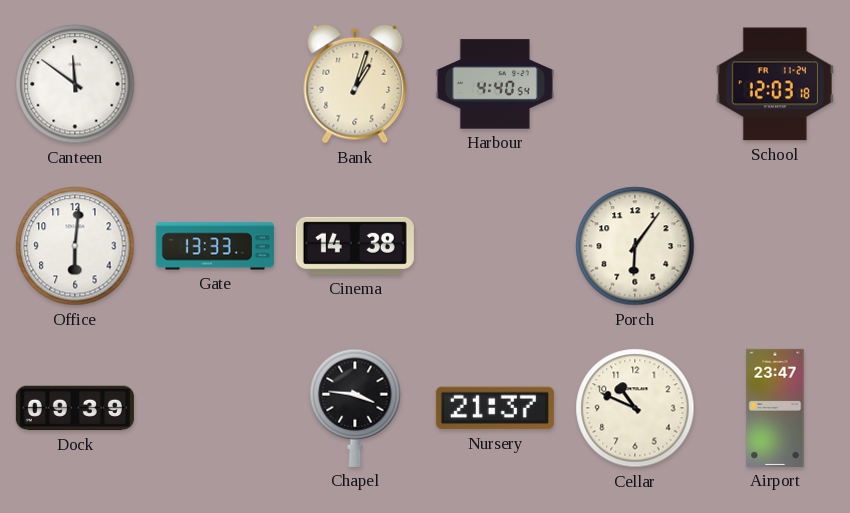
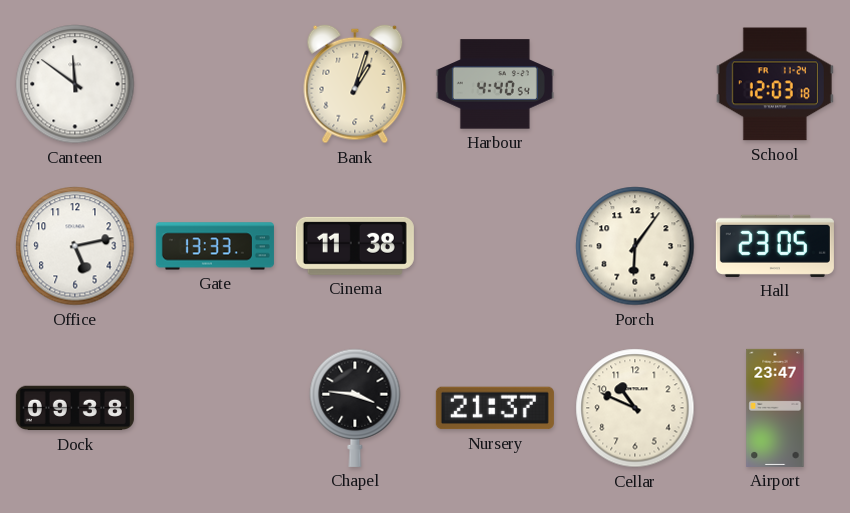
Office: 6:01 -> 5:13
Cinema: 14:38 -> 11:38
Hall: none -> 23:05
Dock: 09:39 -> 09:38
